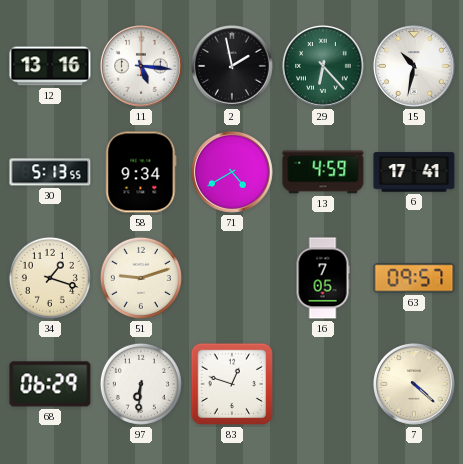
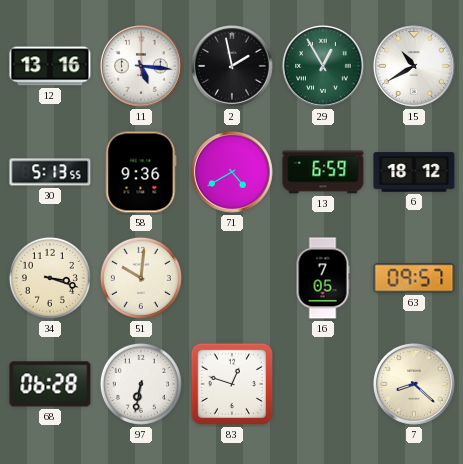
29: 6:23 -> 12:55
15: 10:32 -> 10:40
58: 9:34 -> 9:36
13: 4:59 -> 6:59
6: 17:41 -> 18:12
34: 1:18 -> 3:18
51: 9:12 -> 10:01
68: 06:29 -> 06:28
97: 6:31 -> 6:32
7: 4:22 -> 8:22
